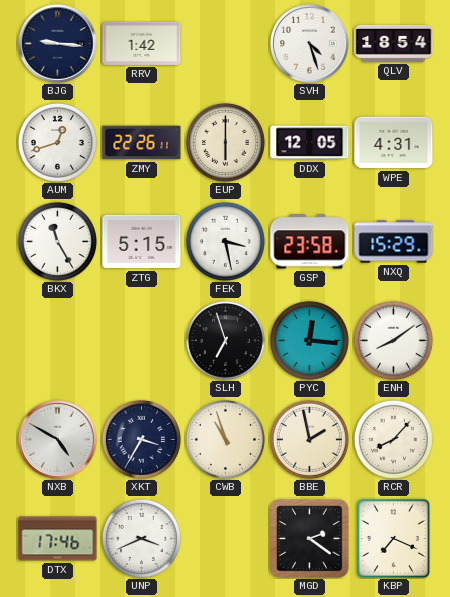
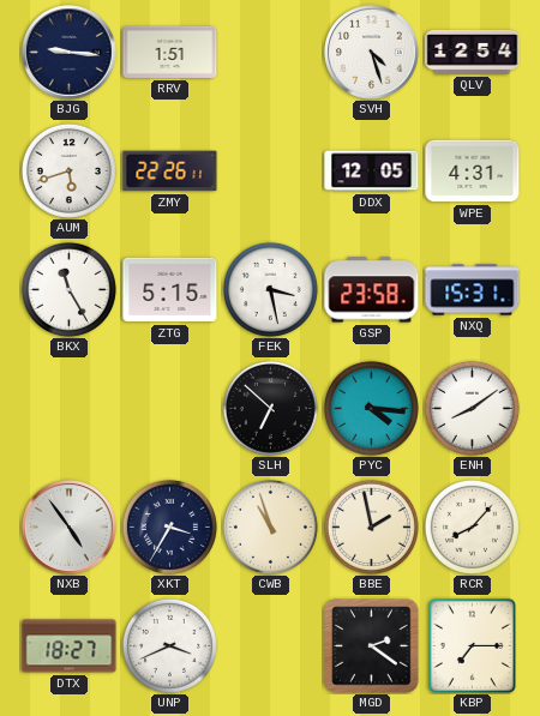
RRV: 1:42 -> 1:51
QLV: 18:54 -> 12:54
AUM: 12:42 -> 5:42
EUP: 6:00 -> none
NXQ: 15:29 -> 15:31
SLH: 6:57 -> 6:52
PYC: 12:16 -> 4:16
NXB: 4:50 -> 4:54
DTX: 17:46 -> 18:27
KBP: 7:19 -> 7:15
